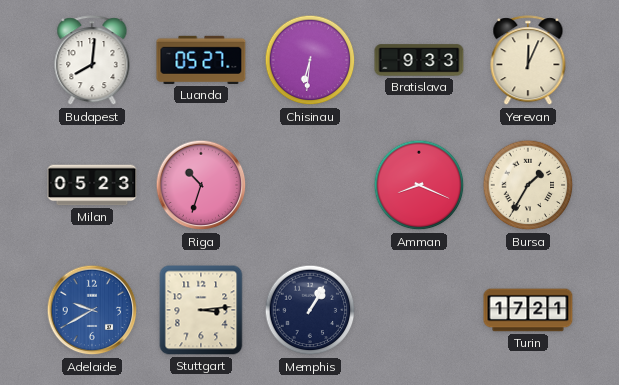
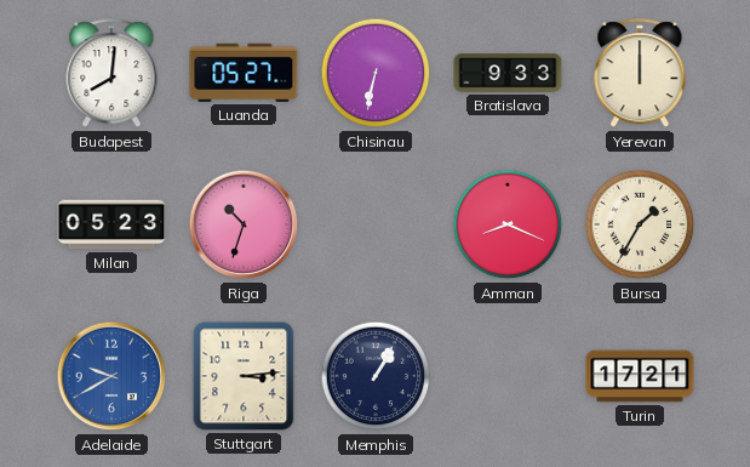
Chisinau: 6:31 -> 6:32
Yerevan: 12:04 -> 12:00
